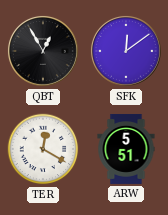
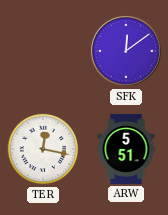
QBT: 12:55 -> none
TER: 12:20 -> 12:17
